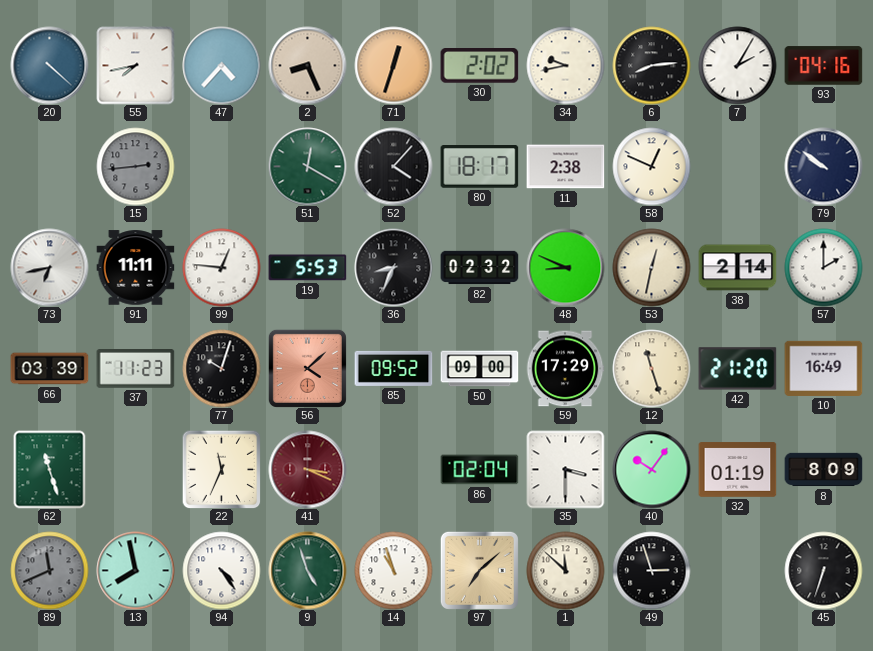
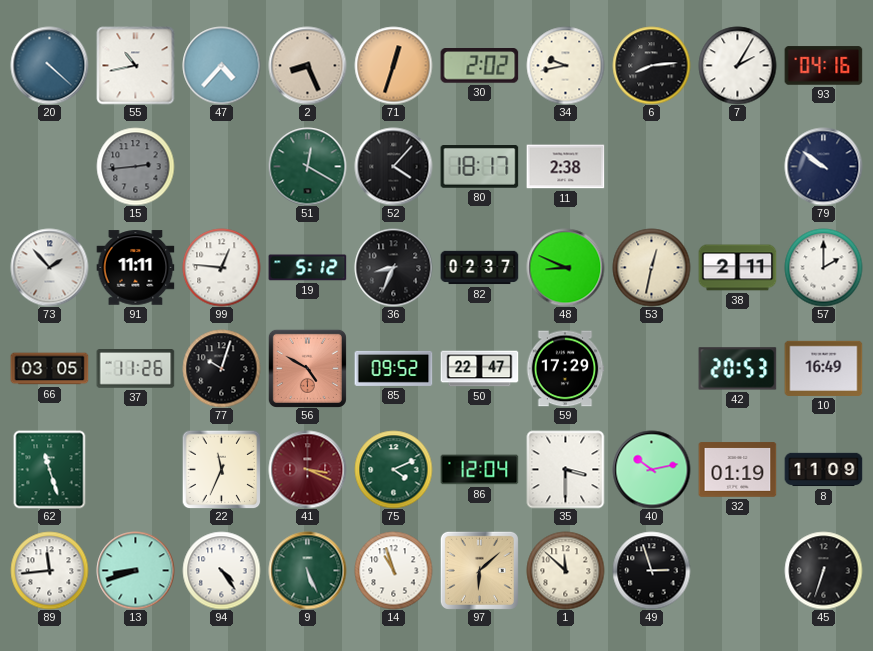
55: 7:43 -> 10:43
58: 12:49 -> none
73: 6:43 -> 1:53
19: 5:53 -> 5:12
82: 02:32 -> 02:37
38: 2:14 -> 2:11
66: 03:39 -> 03:05
37: 11:23 -> 11:26
56: 4:08 -> 4:50
50: 09:00 -> 22:47
12: 11:27 -> none
42: 21:20 -> 20:53
75: none -> 4:11
86: 02:04 -> 12:04
40: 10:06 -> 10:13
8: 8:09 -> 11:09
89: 11:41 -> 11:44
89 dial: grey -> white
13: 7:58 -> 8:42
9: 4:57 -> 5:26
97: 7:08 -> 6:08
